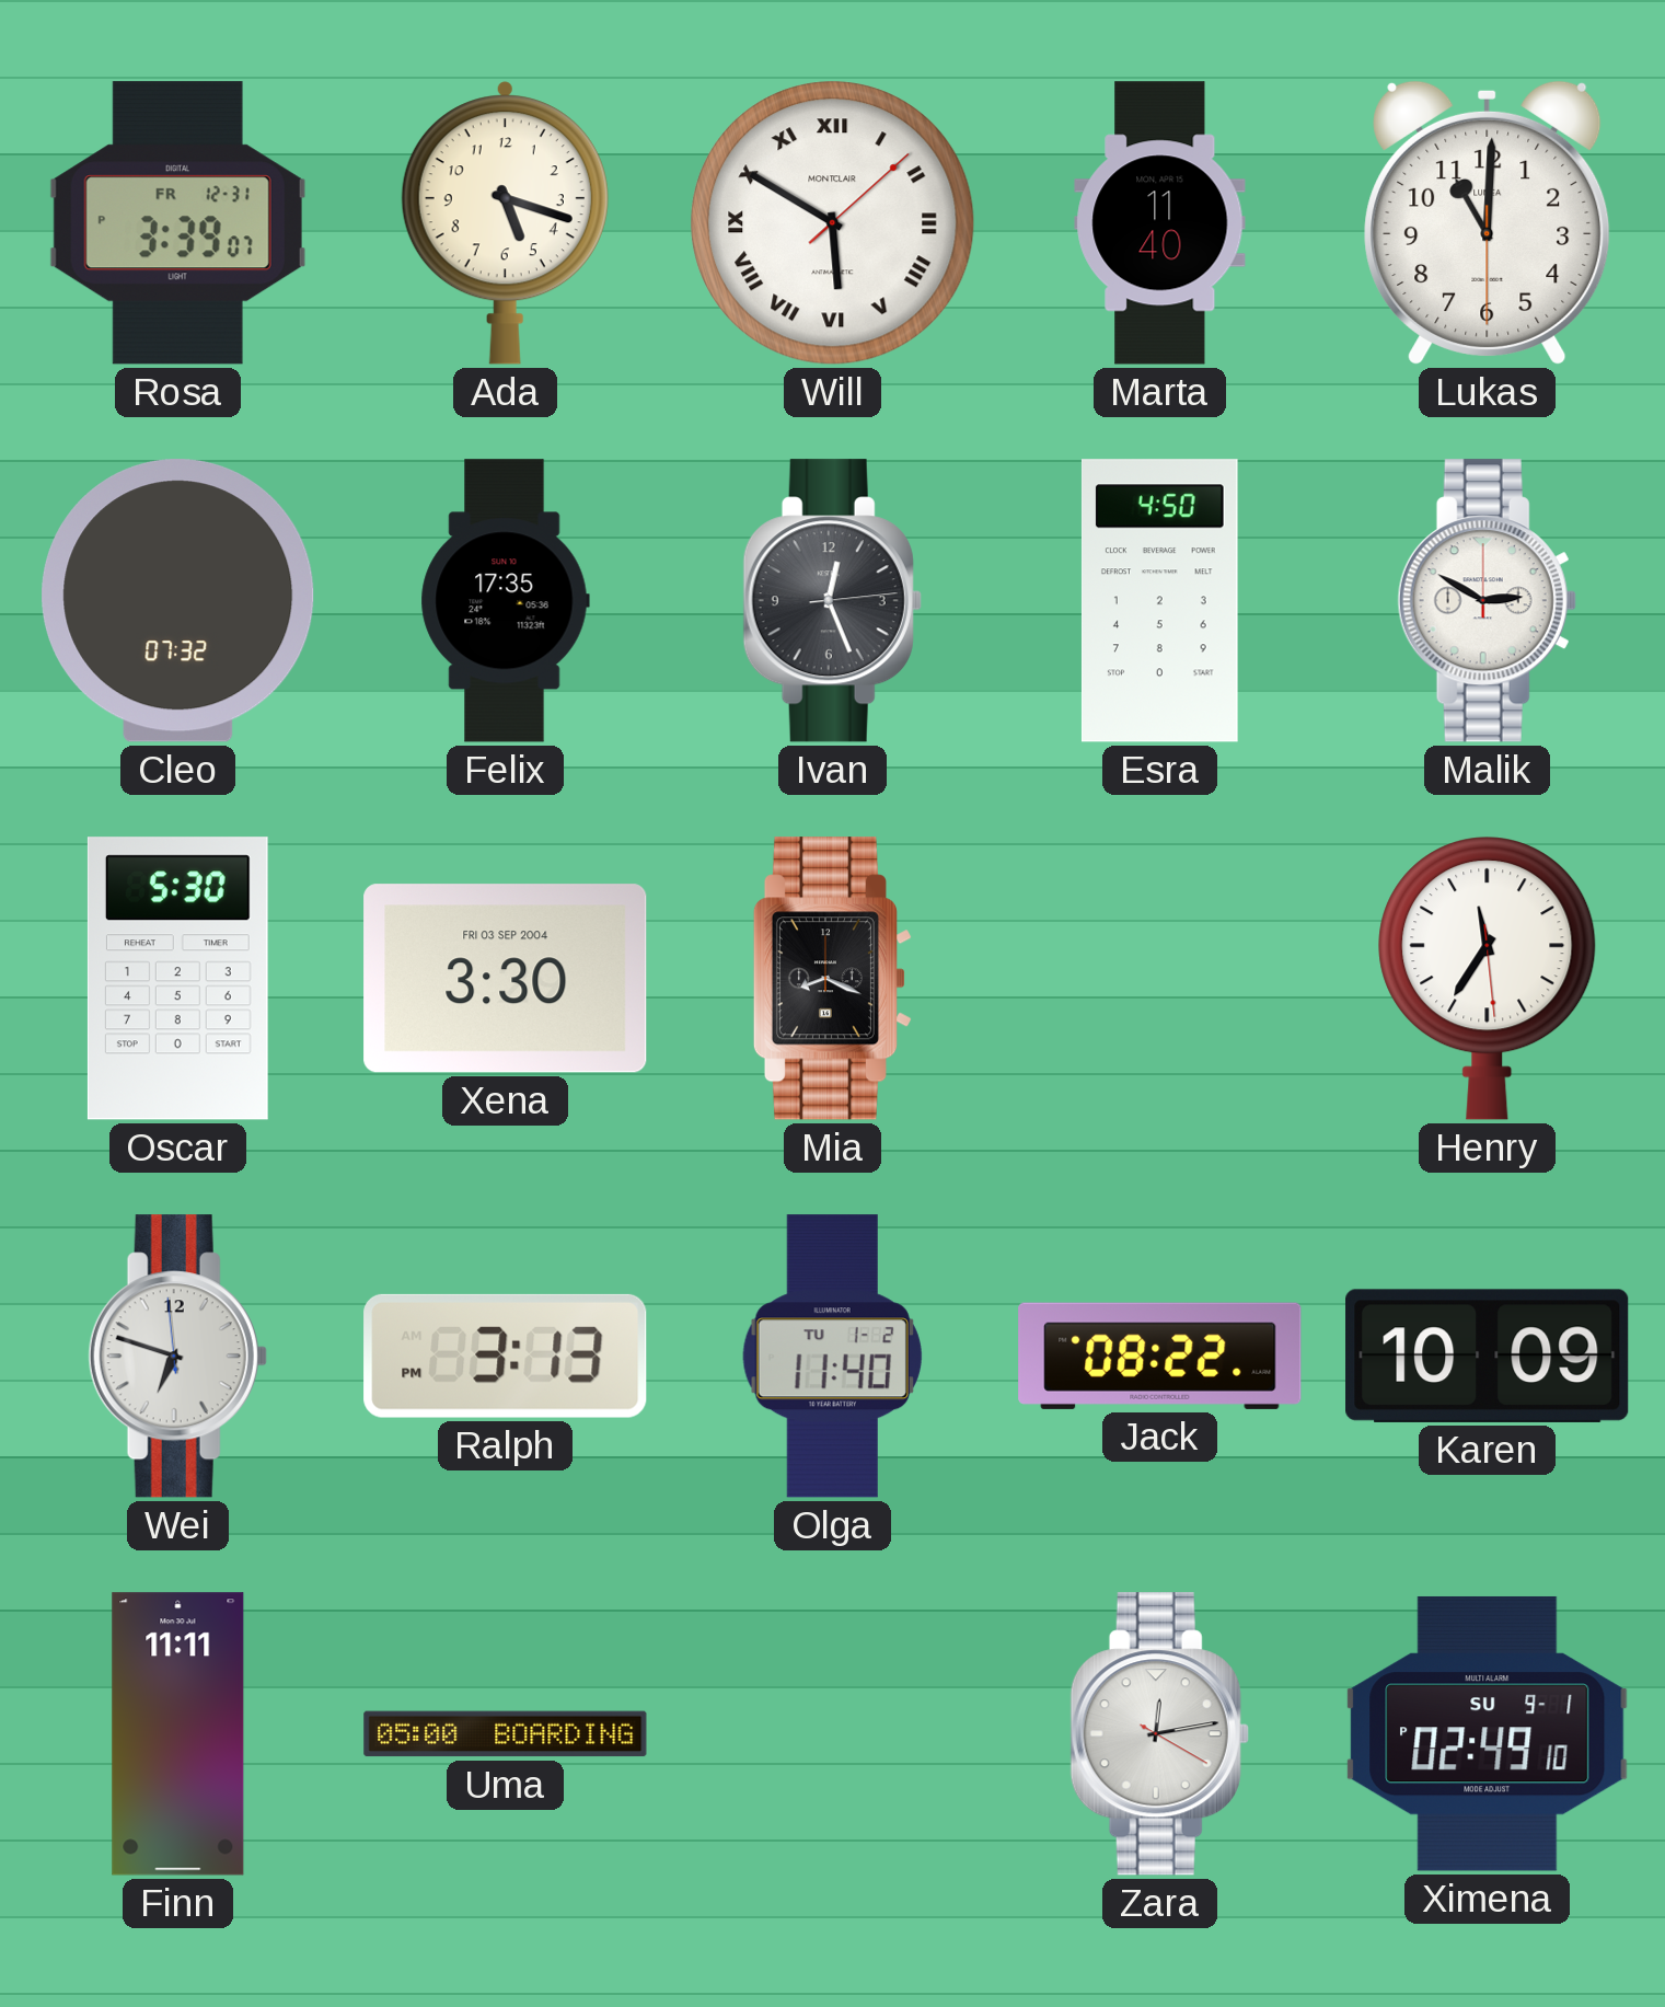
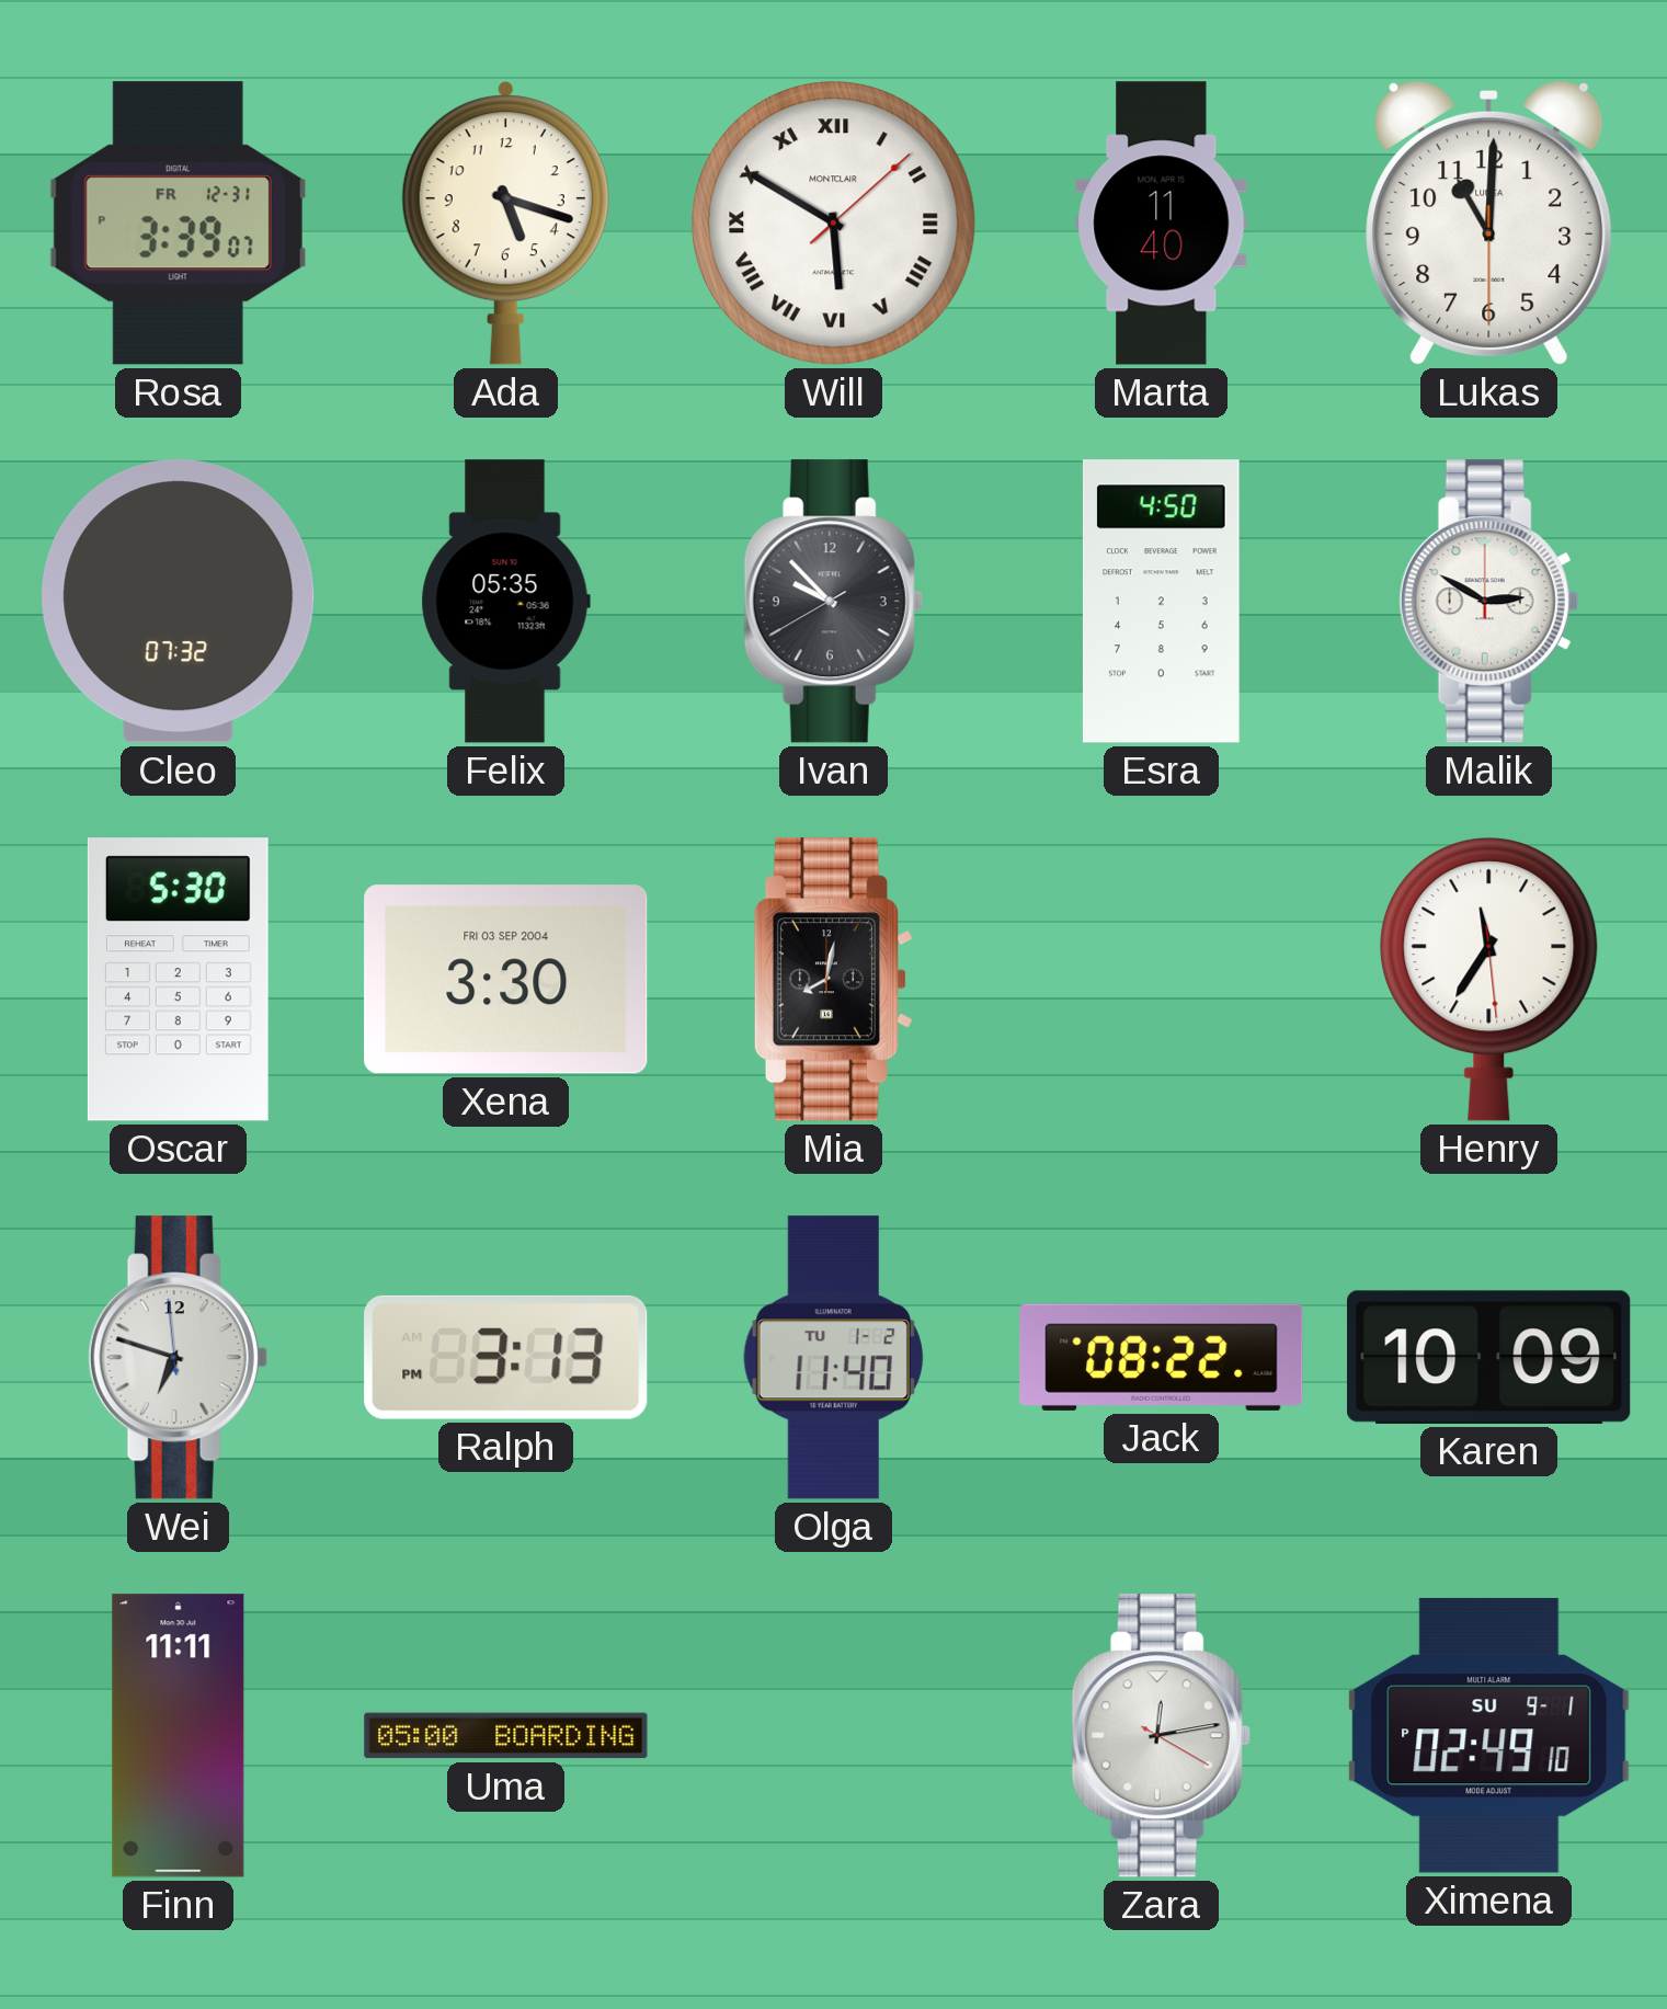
Felix: 17:35 -> 05:35
Ivan: 12:26 -> 9:52
Mia: 8:19 -> 8:02
